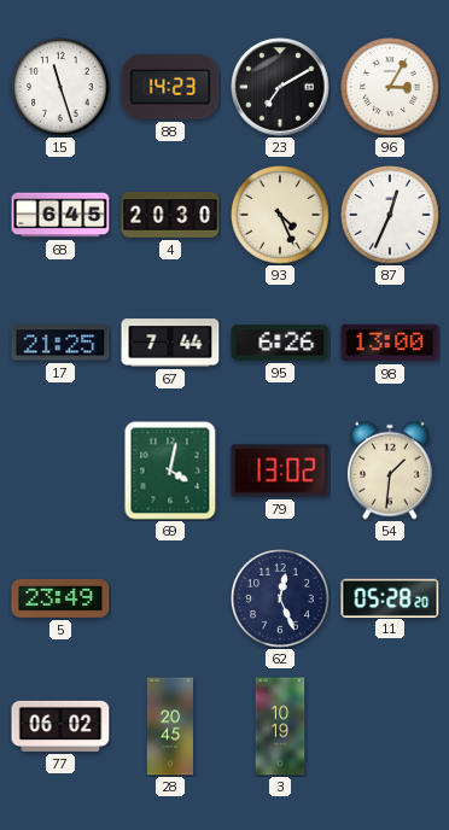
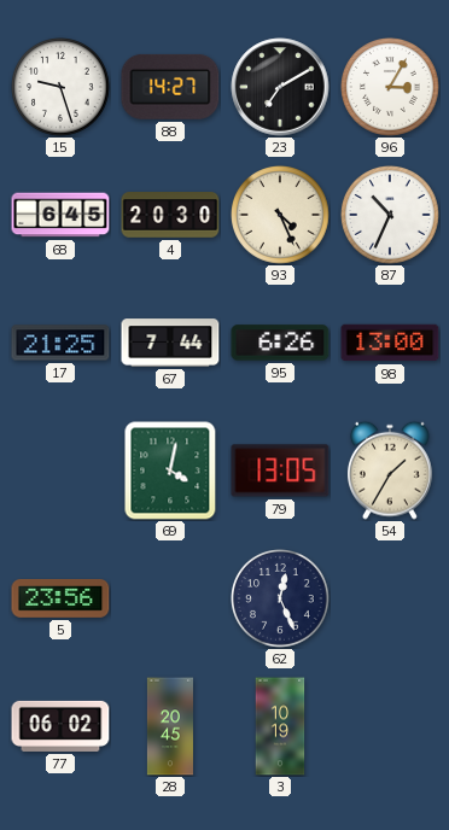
15: 11:27 -> 9:27
88: 14:23 -> 14:27
87: 12:34 -> 10:34
79: 13:02 -> 13:05
54: 1:31 -> 1:35
5: 23:49 -> 23:56
11: 05:28 -> none
